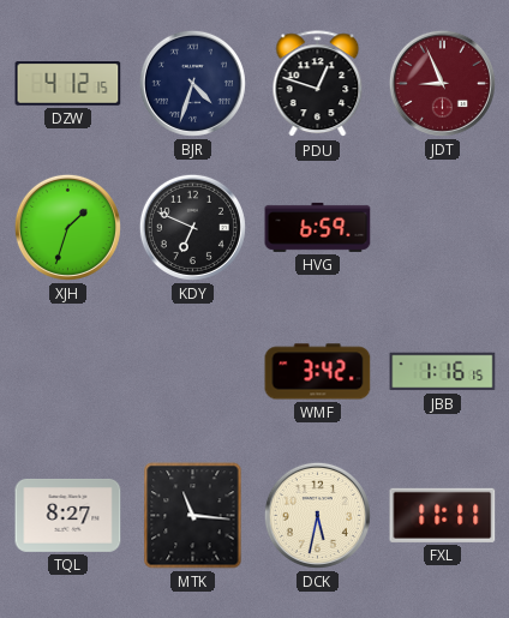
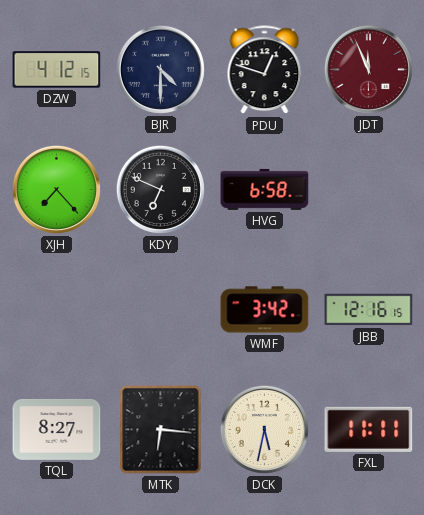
BJR: 4:33 -> 4:30
JDT: 8:56 -> 11:56
XJH: 1:33 -> 7:23
HVG: 6:59 -> 6:58
JBB: 1:16 -> 12:16
MTK: 11:16 -> 6:16
